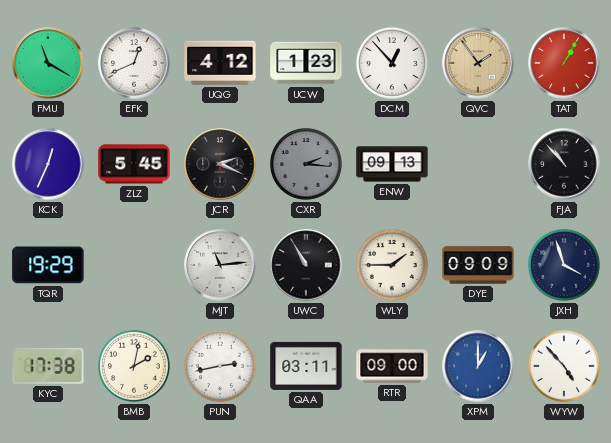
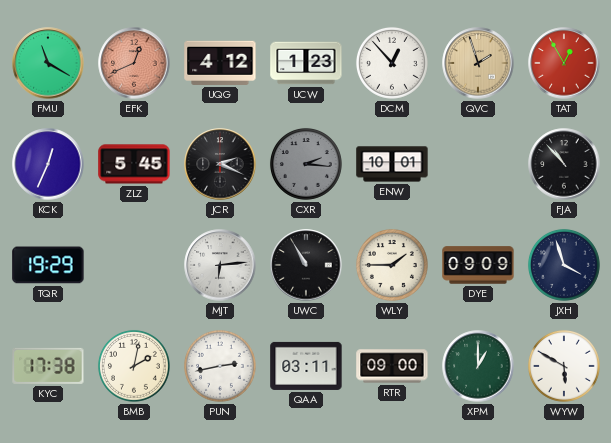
EFK dial: white -> salmon
QVC: 1:54 -> 1:57
TAT: 1:05 -> 12:55
ENW: 09:13 -> 10:01
MJT: 11:14 -> 6:14
XPM dial: blue -> green
WYW: 4:53 -> 5:50
